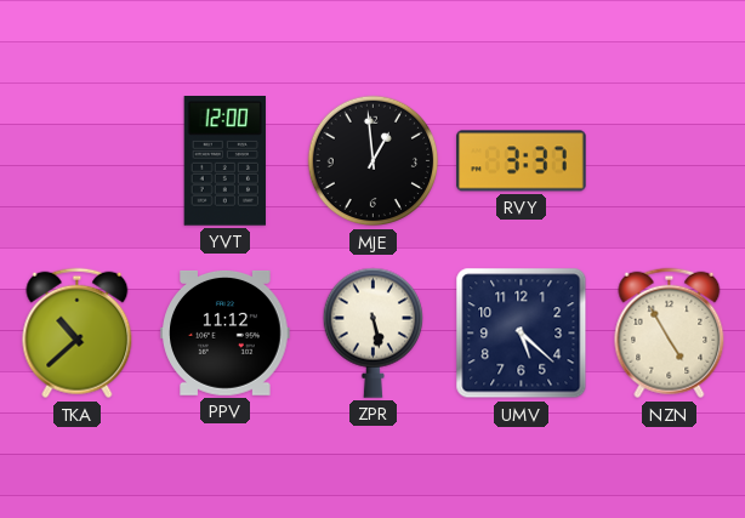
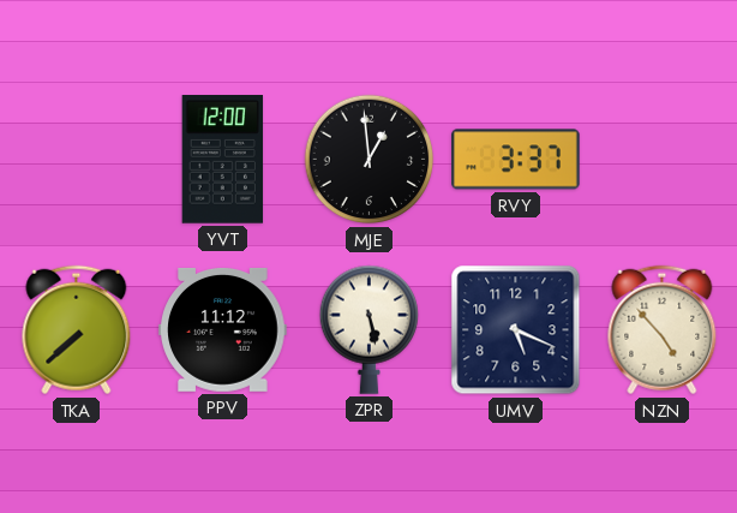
TKA: 10:38 -> 7:38
UMV: 5:22 -> 5:19
NZN: 4:55 -> 4:53
